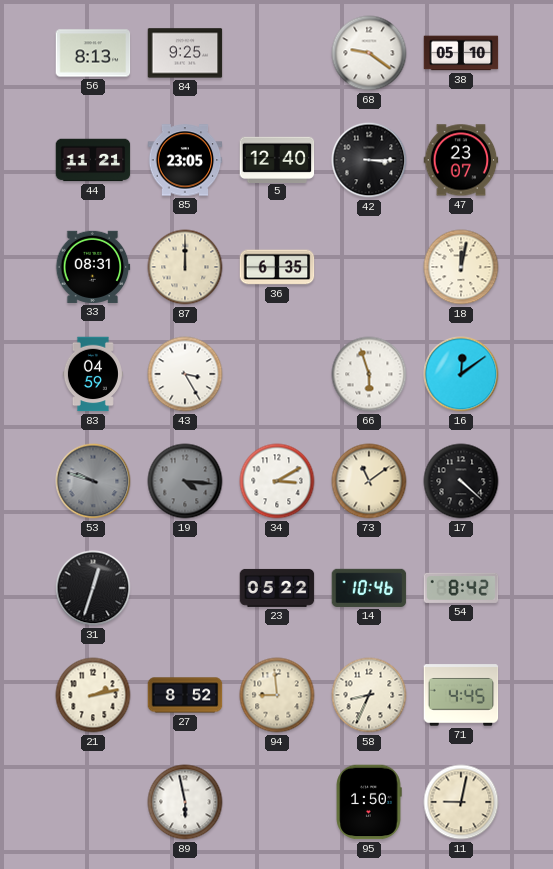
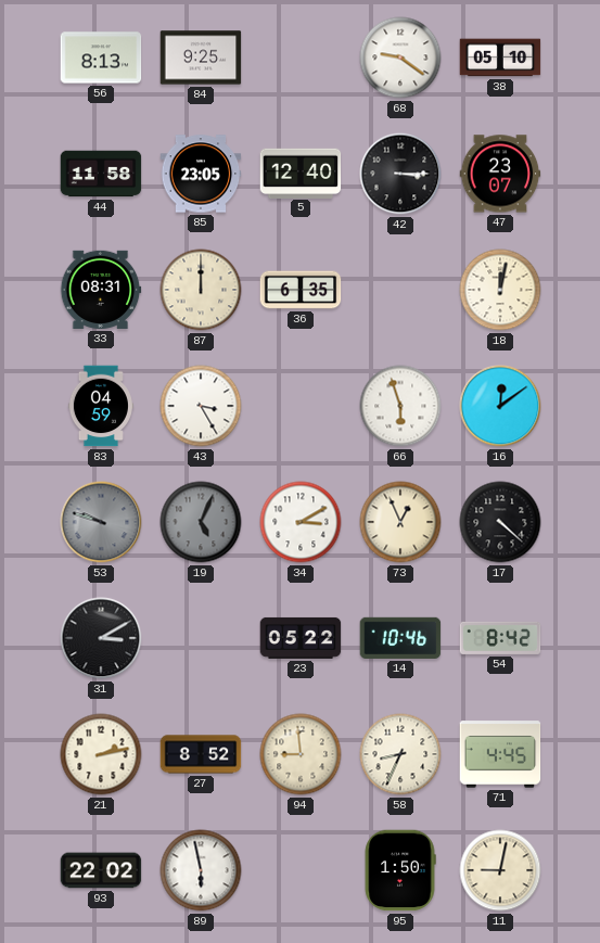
44: 11:21 -> 11:58
19: 4:16 -> 5:04
73: 11:09 -> 12:56
31: 12:33 -> 3:10
93: none -> 22:02
